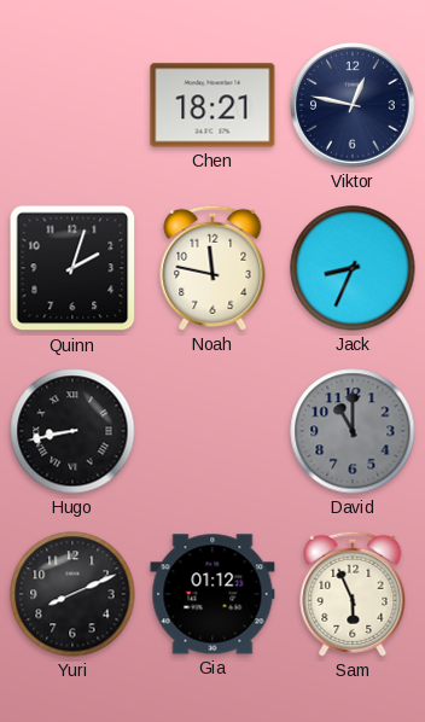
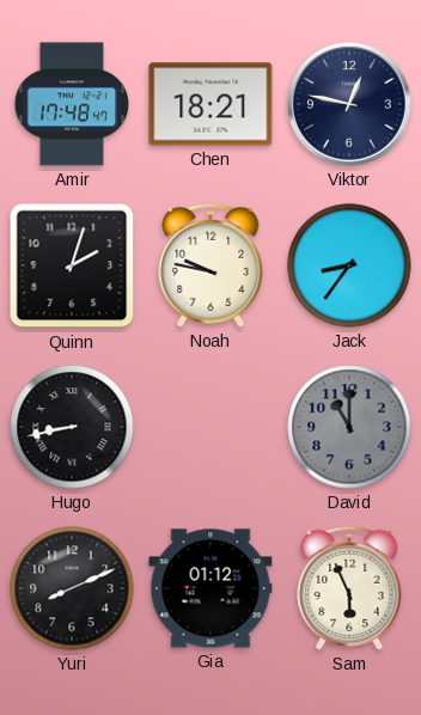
Amir: none -> 17:48
Noah: 11:47 -> 9:47
Jack: 8:34 -> 8:36
